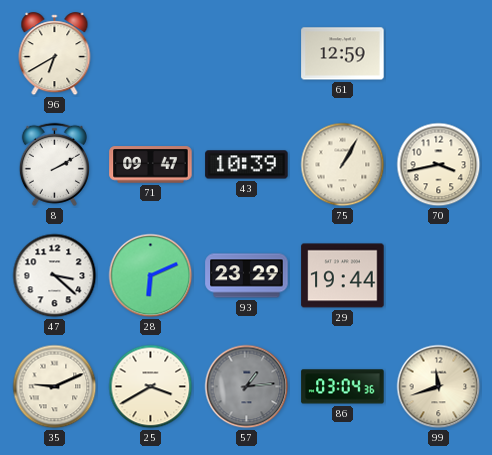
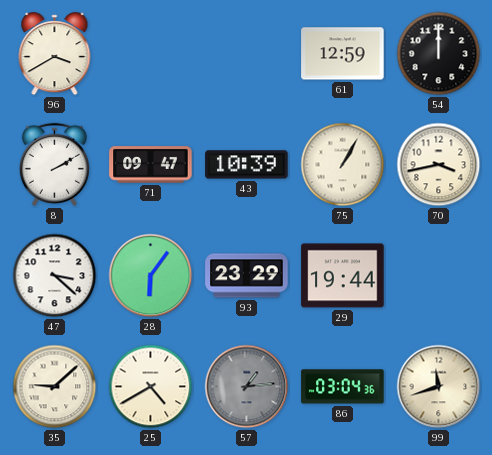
96: 6:40 -> 3:40
54: none -> 12:00
28: 6:11 -> 6:06
35: 9:11 -> 9:08
25: 3:40 -> 4:40
